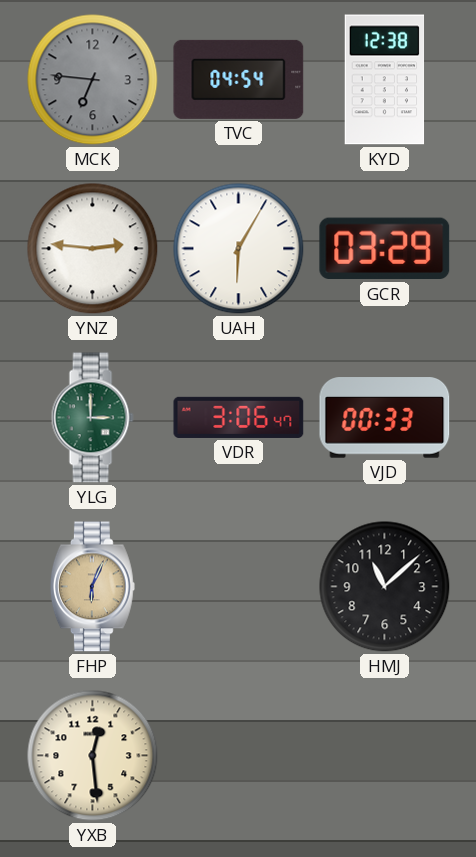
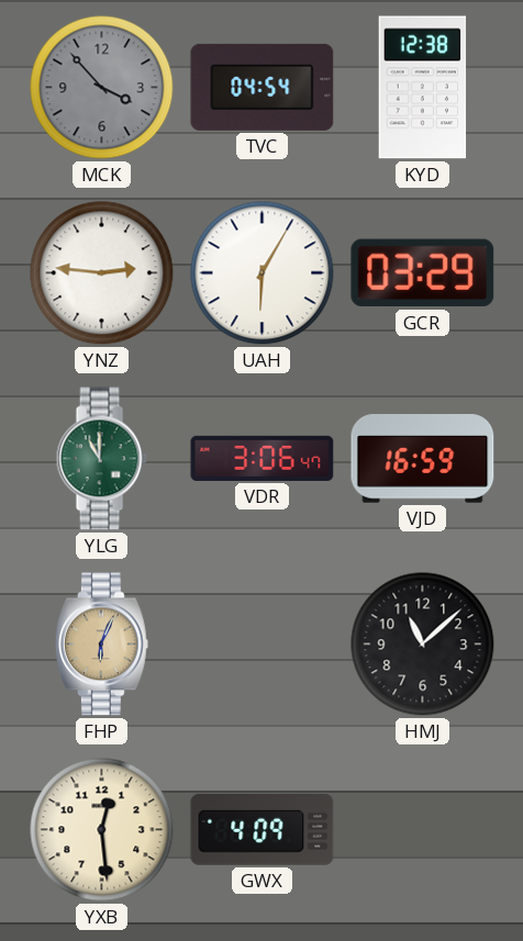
MCK: 6:46 -> 3:53
YLG: 3:00 -> 11:00
VJD: 00:33 -> 16:59
GWX: none -> 4:09
